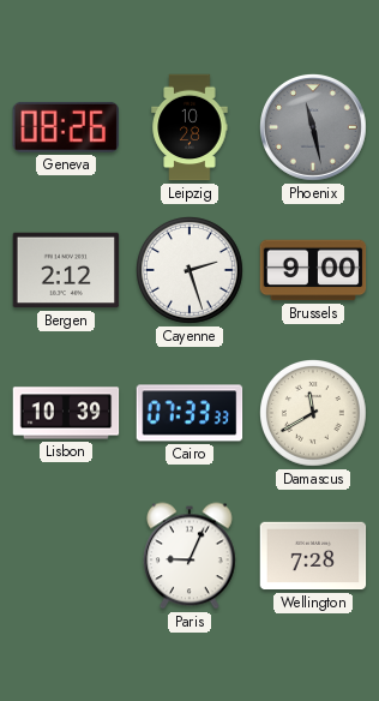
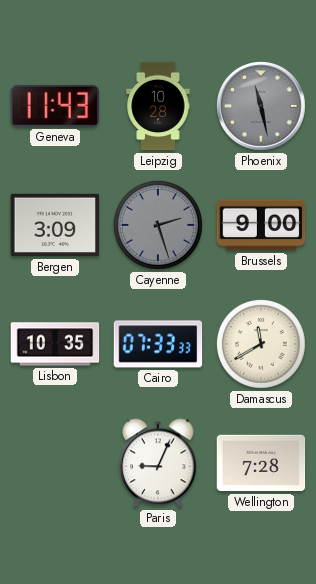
Geneva: 08:26 -> 11:43
Bergen: 2:12 -> 3:09
Cayenne dial: white -> grey
Lisbon: 10:39 -> 10:35
